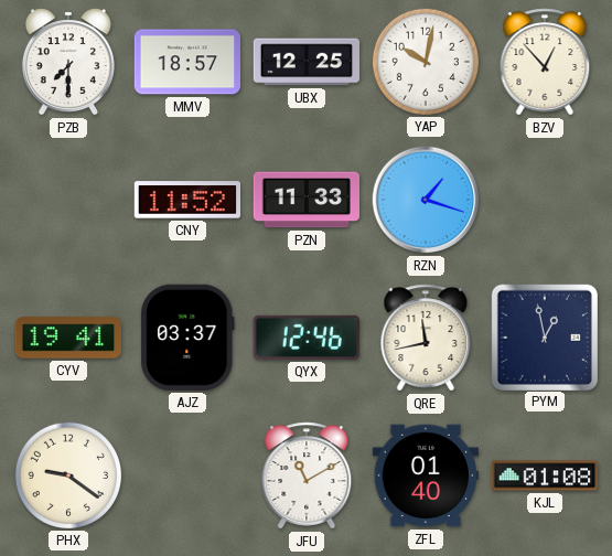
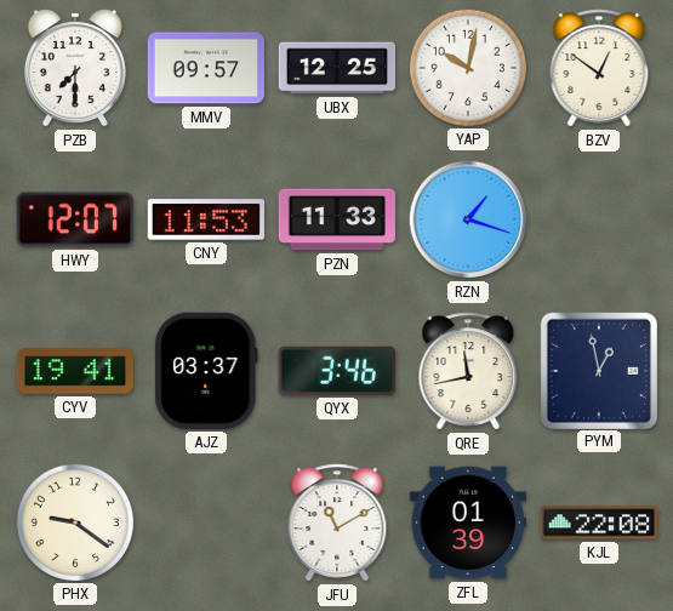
MMV: 18:57 -> 09:57
BZV: 12:53 -> 12:51
HWY: none -> 12:07
CNY: 11:52 -> 11:53
QYX: 12:46 -> 3:46
ZFL: 01:40 -> 01:39
KJL: 01:08 -> 22:08
